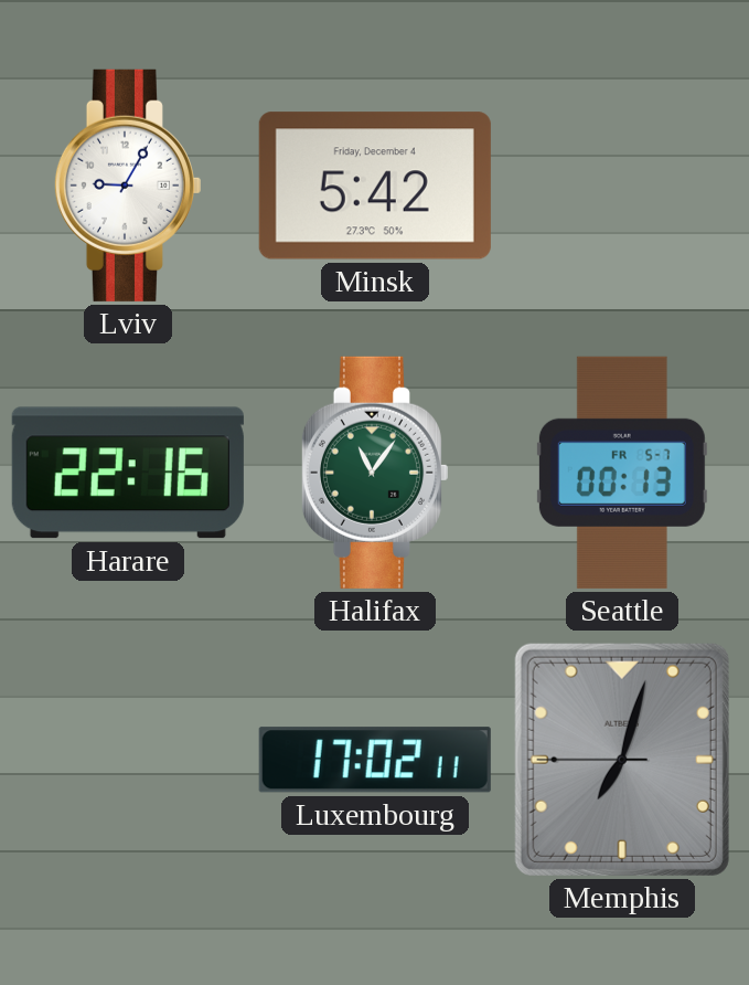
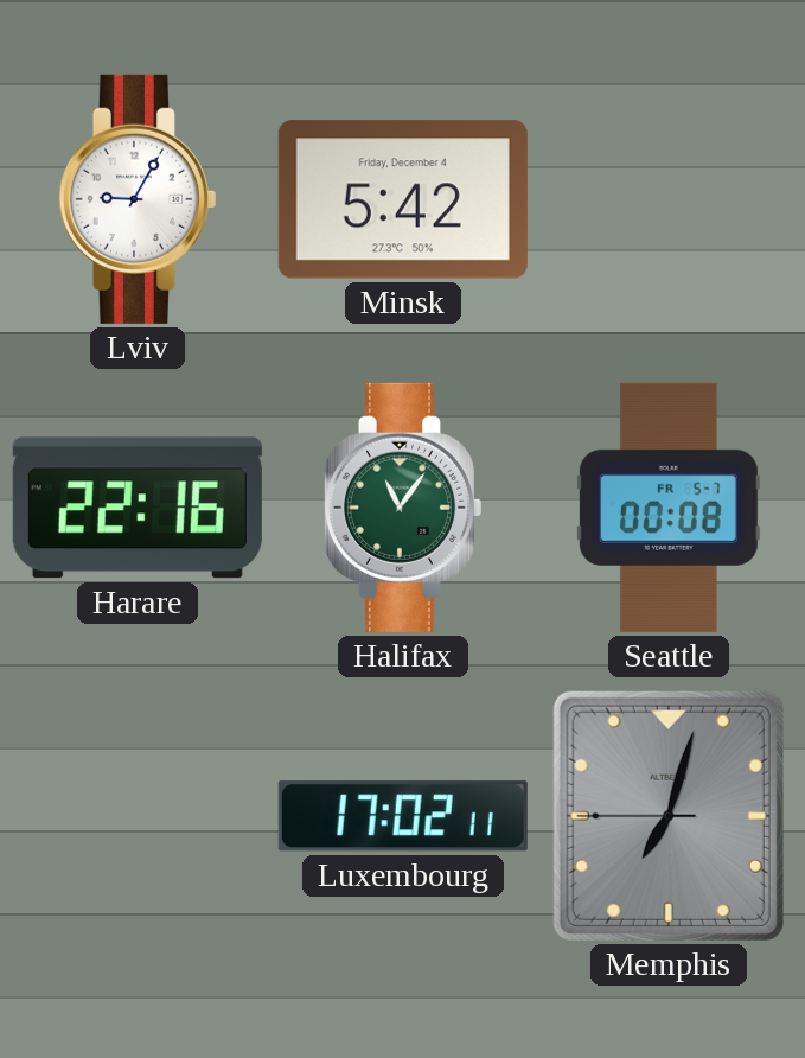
Seattle: 00:13 -> 00:08
